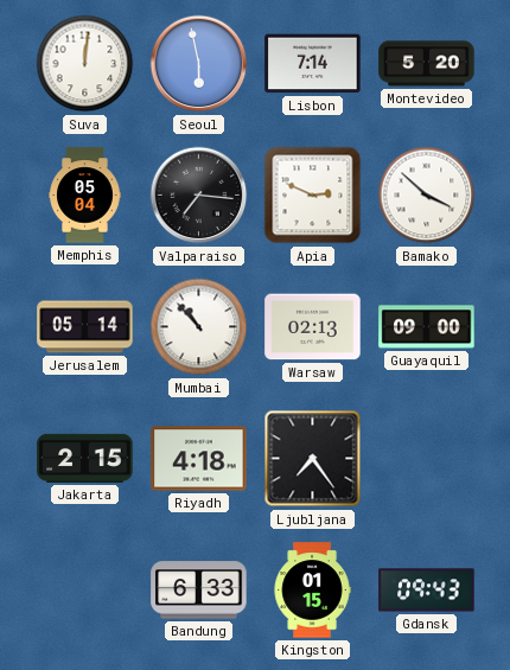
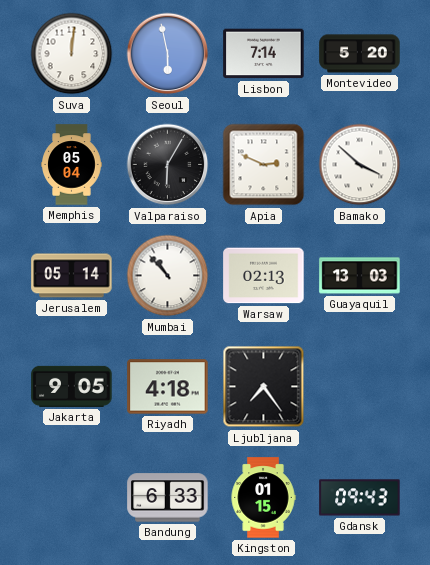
Valparaiso: 7:16 -> 6:05
Guayaquil: 09:00 -> 13:03
Jakarta: 2:15 -> 9:05
